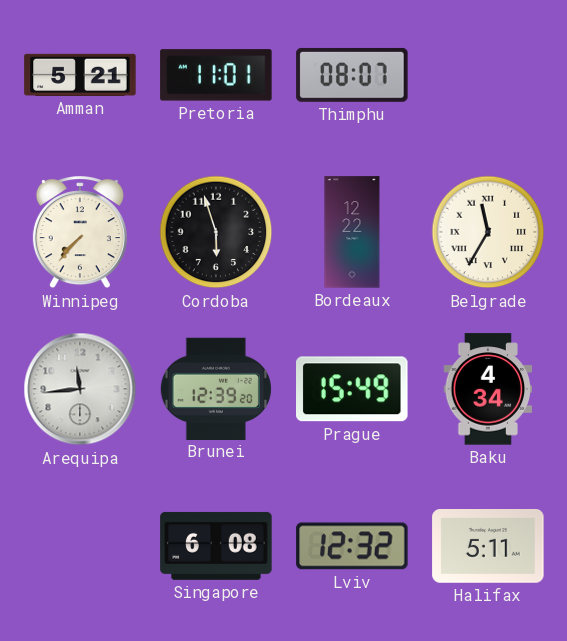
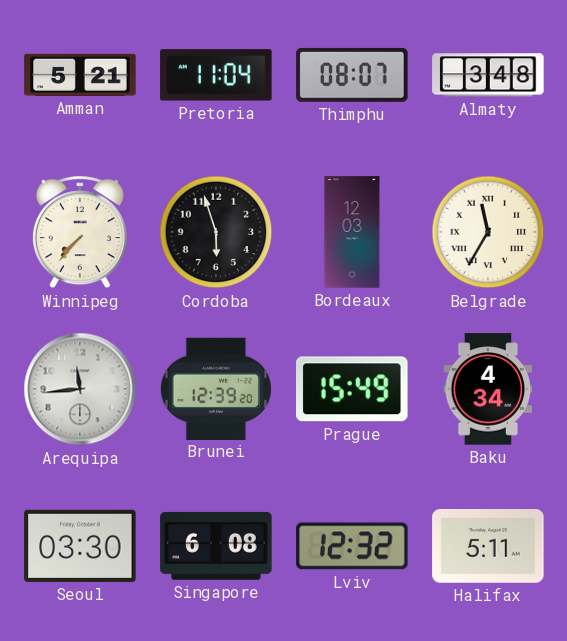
Pretoria: 11:01 -> 11:04
Almaty: none -> 3:48
Bordeaux: 12:22 -> 12:03
Seoul: none -> 03:30
